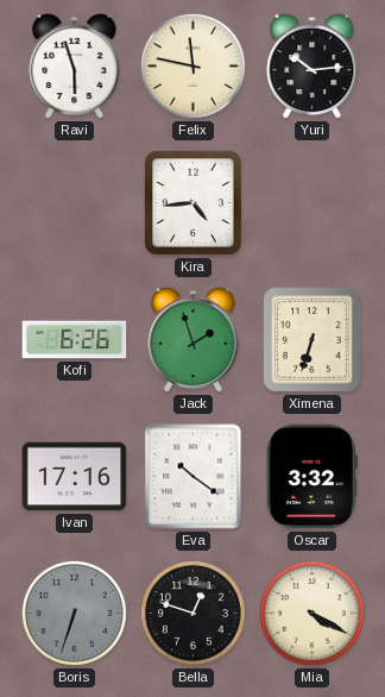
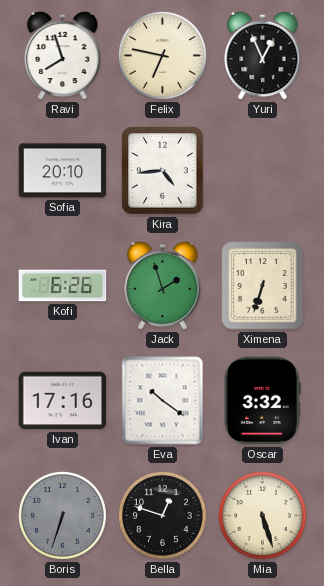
Ravi: 5:57 -> 7:57
Felix: 11:47 -> 6:47
Yuri: 10:14 -> 12:56
Sofia: none -> 20:10
Mia: 4:20 -> 5:27
